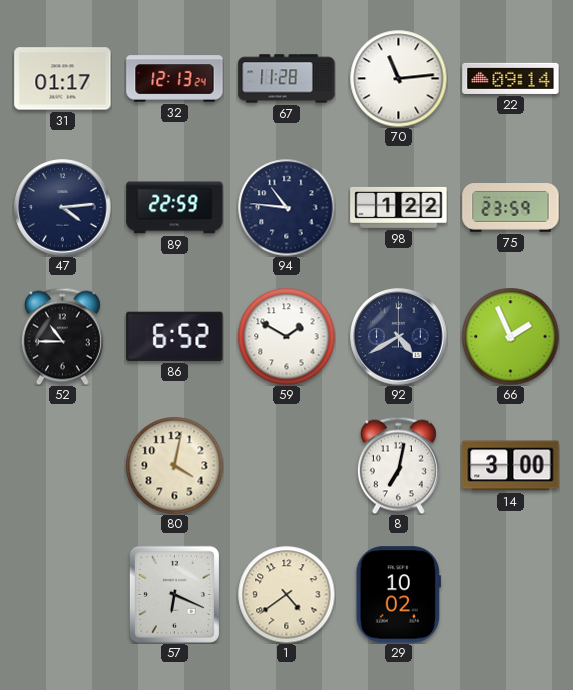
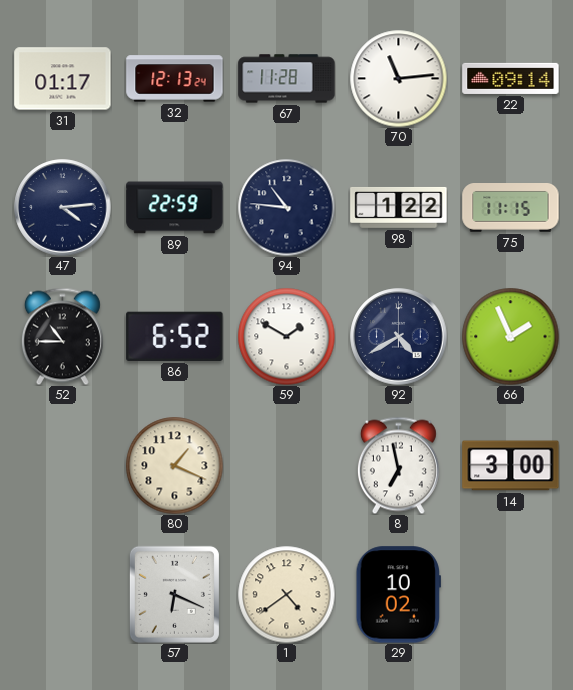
75: 23:59 -> 11:15
80: 4:02 -> 1:19
8: 7:02 -> 6:58
